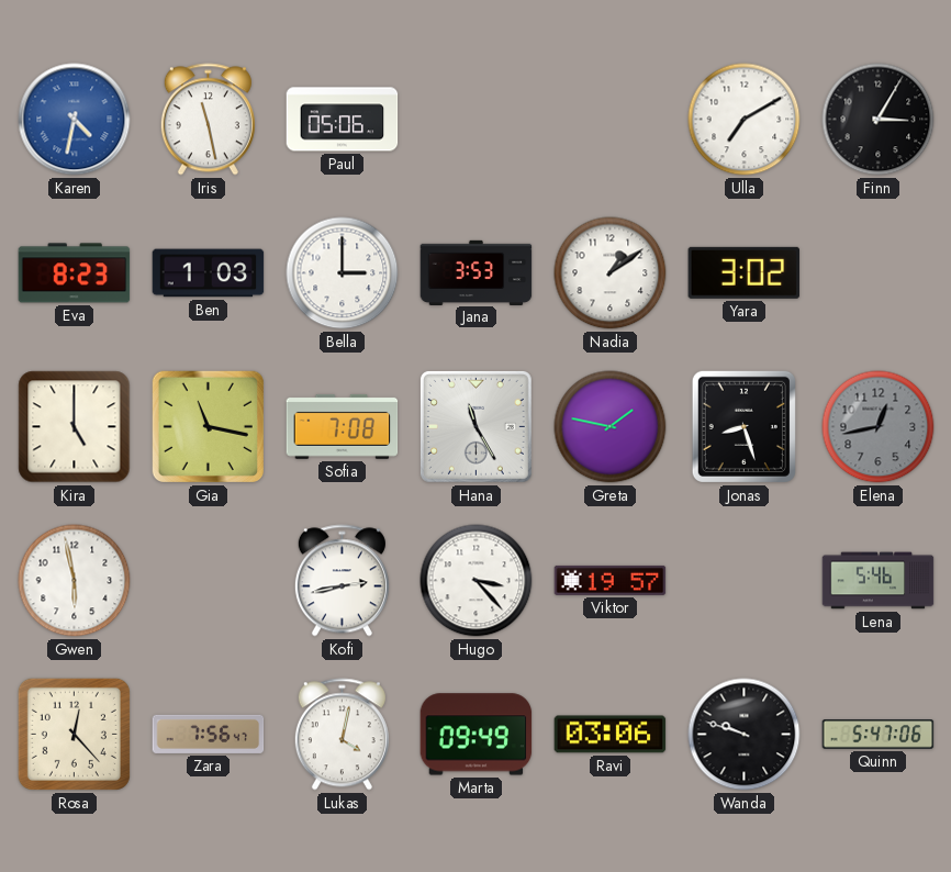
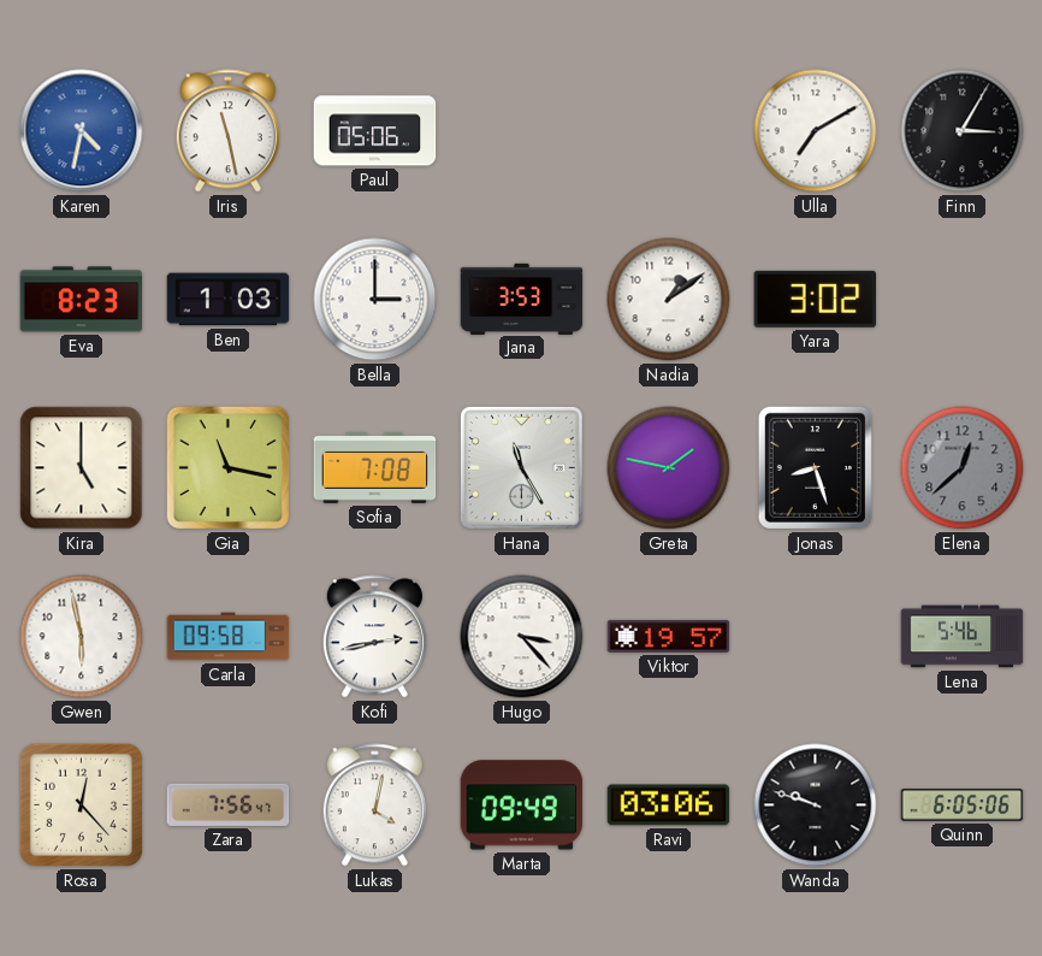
Elena: 12:43 -> 12:38
Carla: none -> 09:58
Quinn: 5:47 -> 6:05
